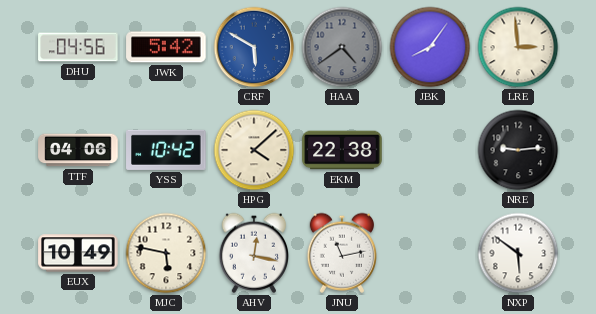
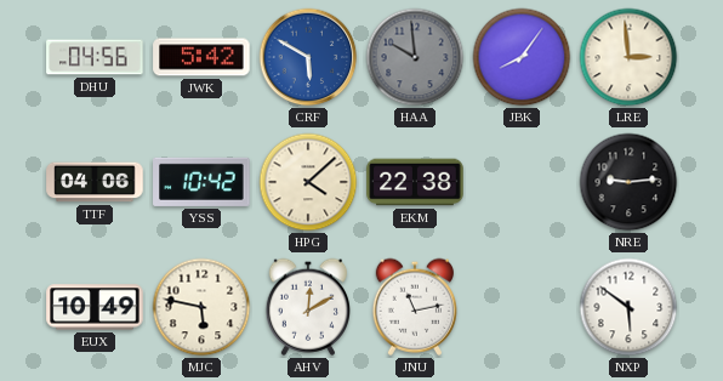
HAA: 4:39 -> 9:59
AHV: 12:17 -> 12:10
